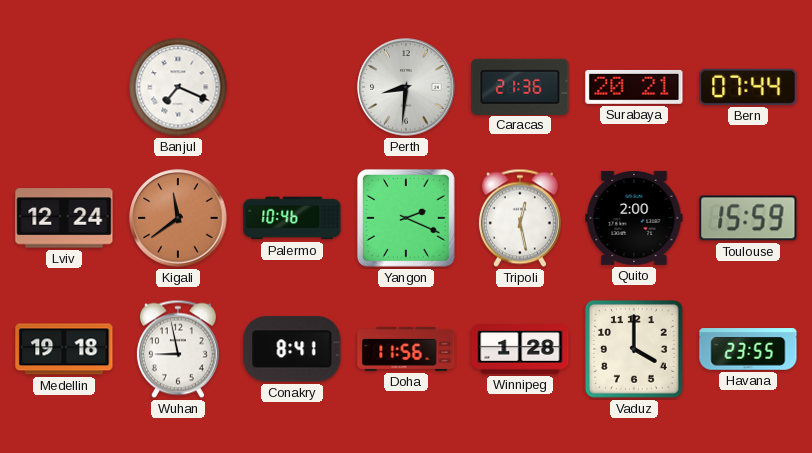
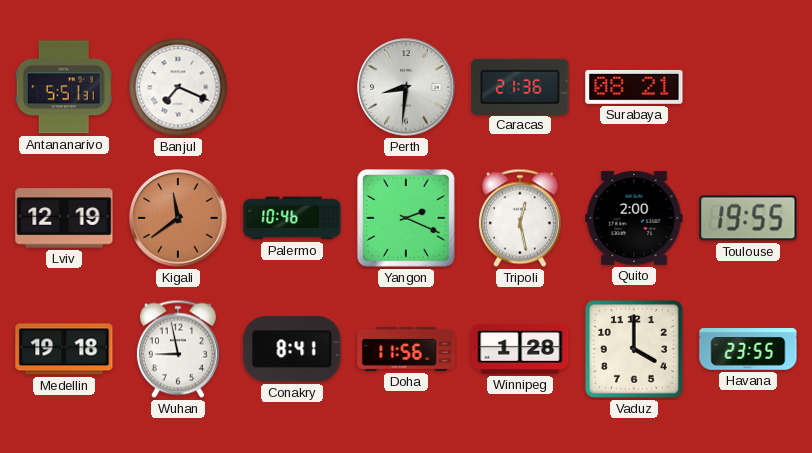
Antananarivo: none -> 5:51
Surabaya: 20:21 -> 08:21
Bern: 07:44 -> none
Lviv: 12:24 -> 12:19
Toulouse: 15:59 -> 19:55
